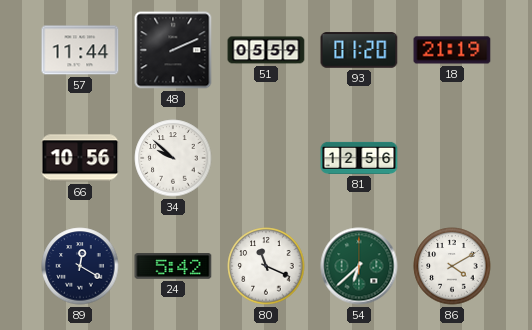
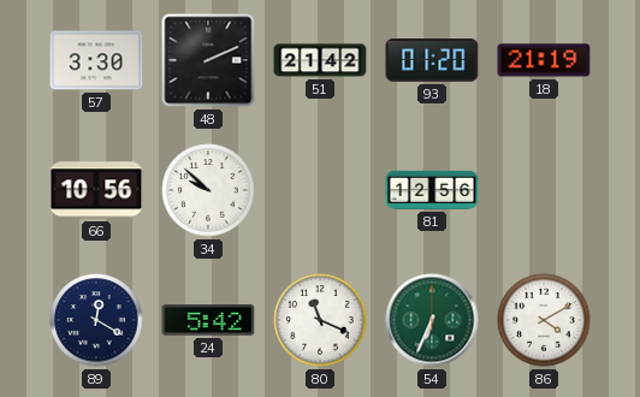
57: 11:44 -> 3:30
51: 05:59 -> 21:42
54: 6:38 -> 6:34
